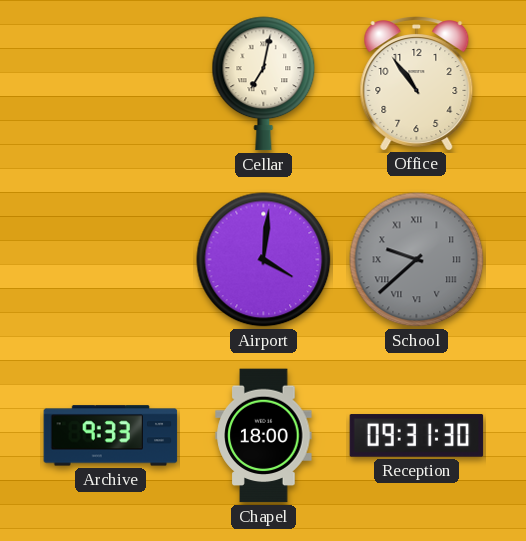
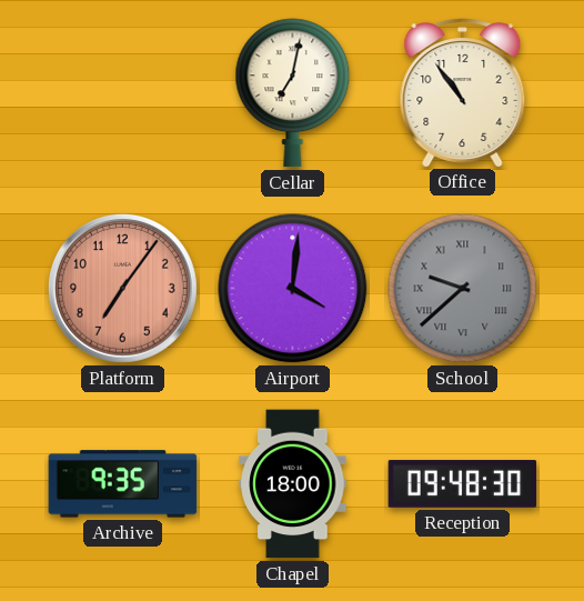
Platform: none -> 7:06
Archive: 9:33 -> 9:35
Reception: 09:31 -> 09:48
